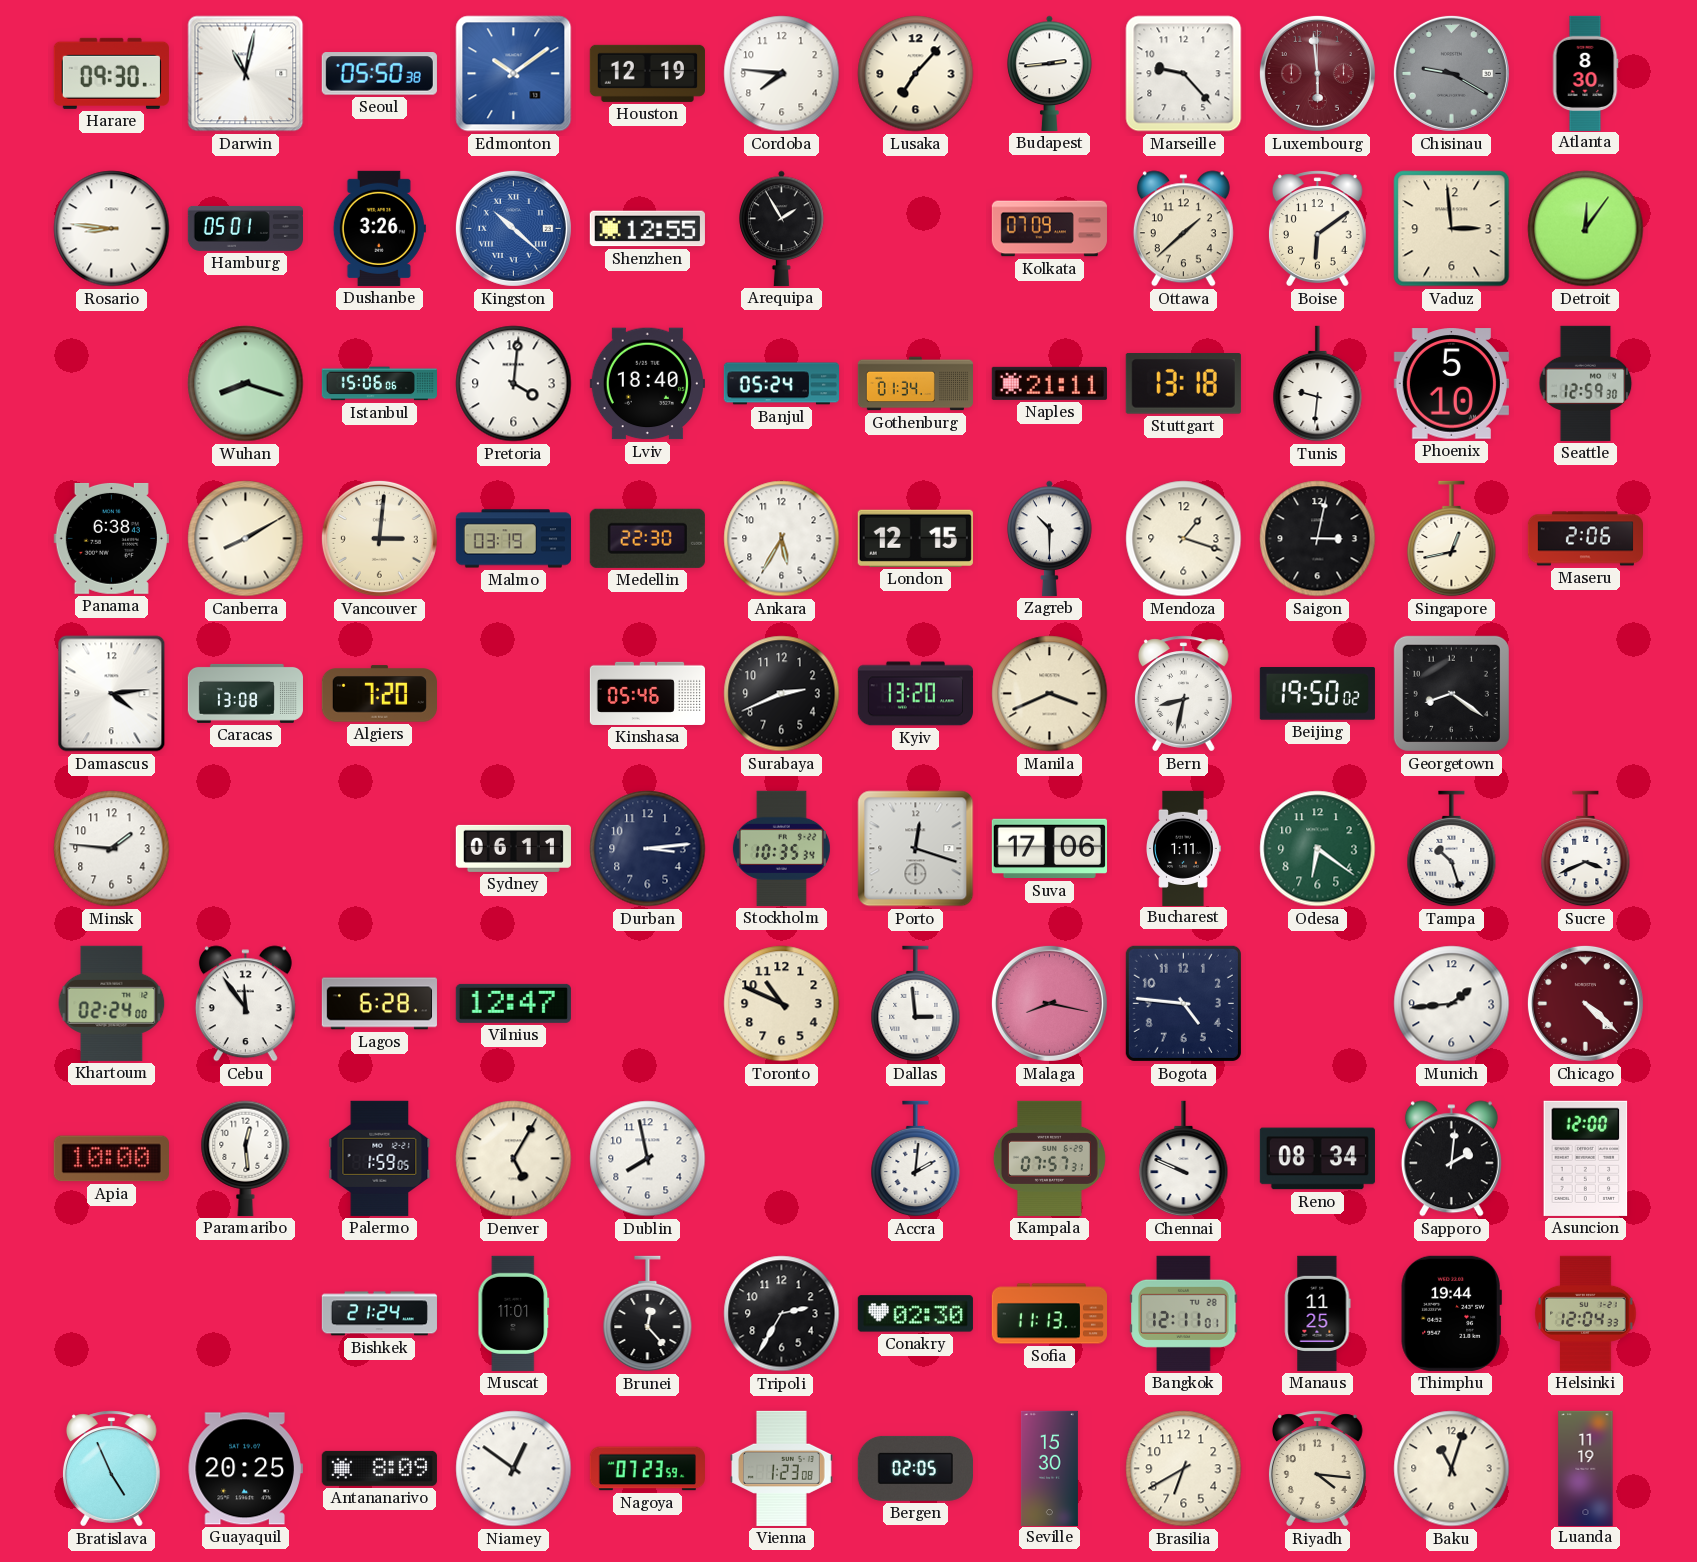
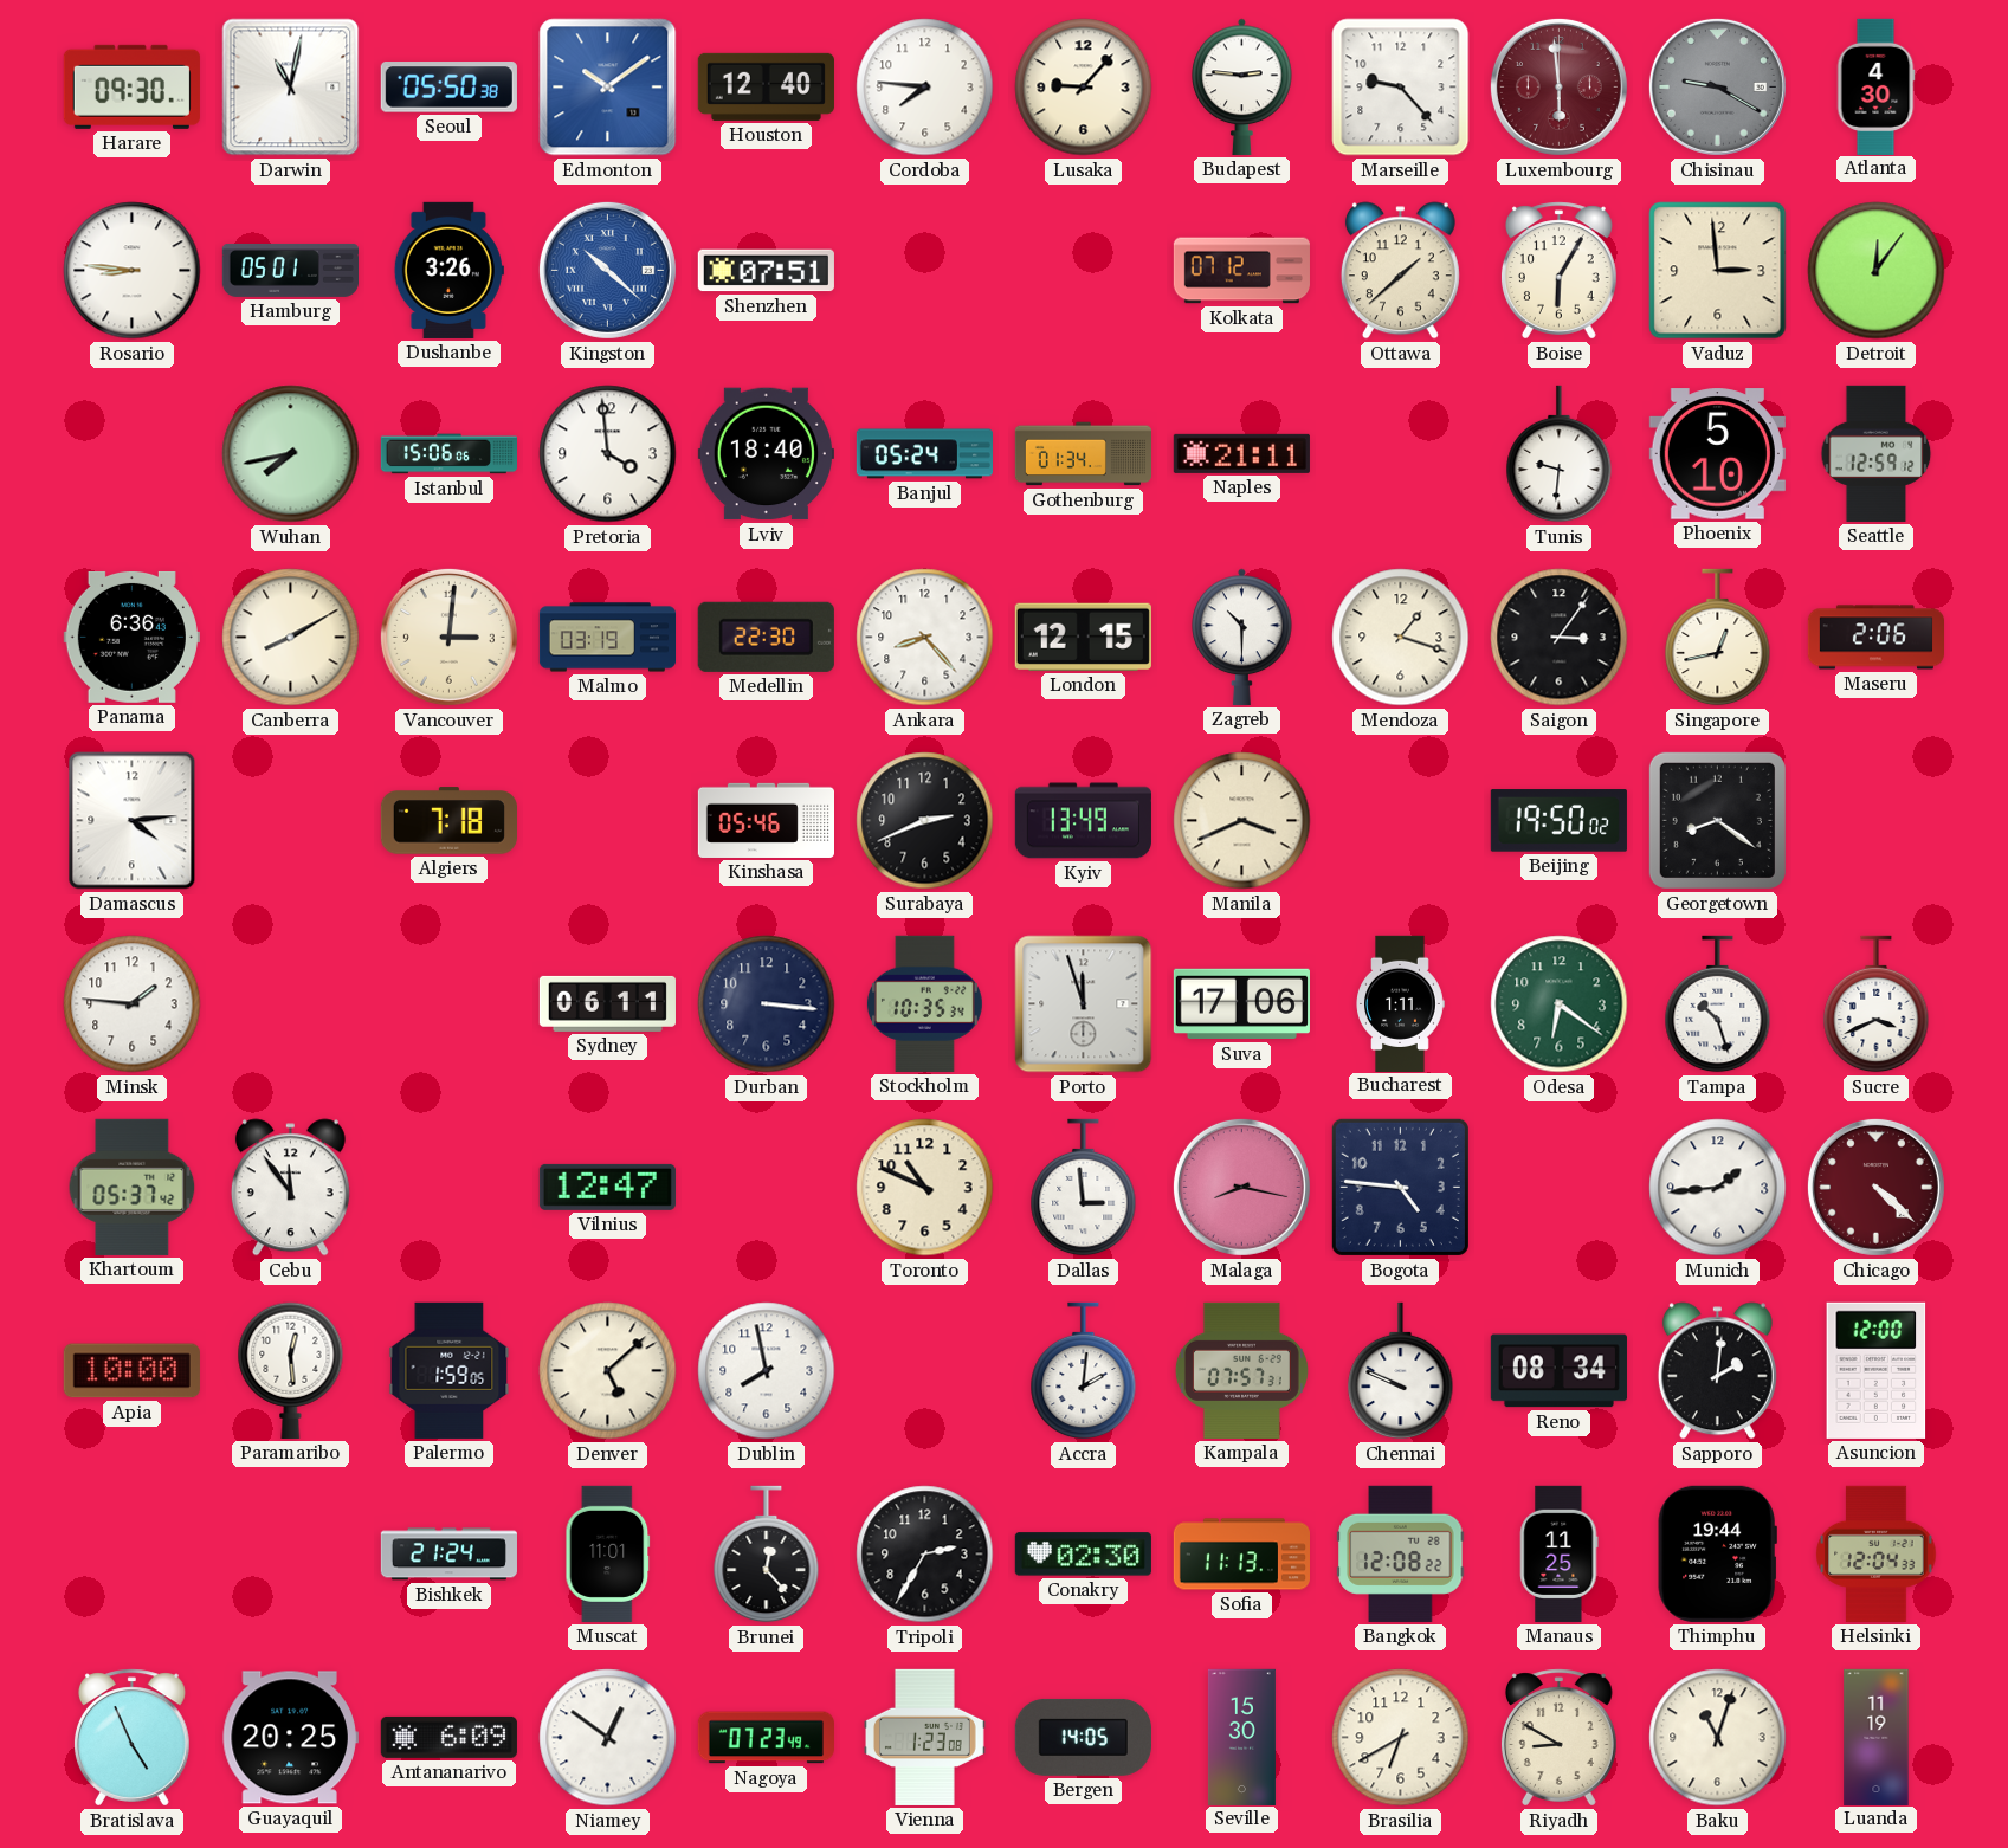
Houston: 12:19 -> 12:40
Lusaka: 7:07 -> 9:07
Budapest: 2:44 -> 2:46
Atlanta: 8:30 -> 4:30
Shenzhen: 12:55 -> 07:51
Arequipa: 1:55 -> none
Kolkata: 07:09 -> 07:12
Boise: 6:09 -> 6:05
Wuhan: 8:18 -> 7:43
Pretoria: 4:01 -> 3:59
Stuttgart: 13:18 -> none
Seattle: 12:59:30 -> 12:59:12
Panama: 6:38 -> 6:36
Ankara: 5:35 -> 8:23
Saigon: 3:02 -> 3:06
Caracas: 13:08 -> none
Algiers: 7:20 -> 7:18
Kyiv: 13:20 -> 13:49
Bern: 8:32 -> none
Durban: 3:14 -> 3:16
Porto: 12:18 -> 11:57
Khartoum: 02:24 -> 05:37
Lagos: 6:28 -> none
Denver: 5:05 -> 5:08
Bangkok: 12:11 -> 12:08
Antananarivo: 8:09 -> 6:09
Nagoya: 07:23:59 -> 07:23:49
Bergen: 02:05 -> 14:05
Riyadh: 4:16 -> 8:50
